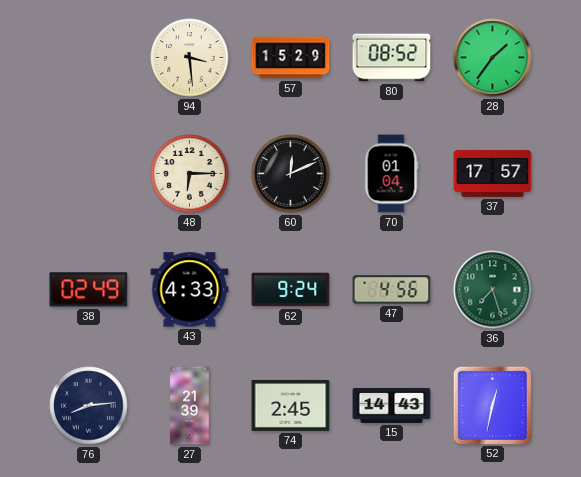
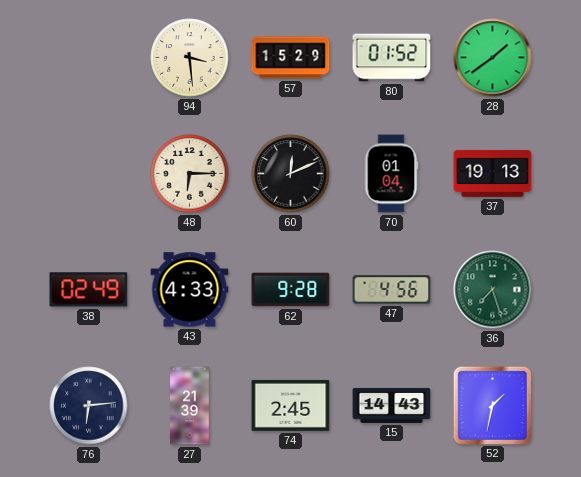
80: 08:52 -> 01:52
28: 1:36 -> 1:39
37: 17:57 -> 19:13
62: 9:24 -> 9:28
76: 8:14 -> 6:14
52: 12:32 -> 1:32
